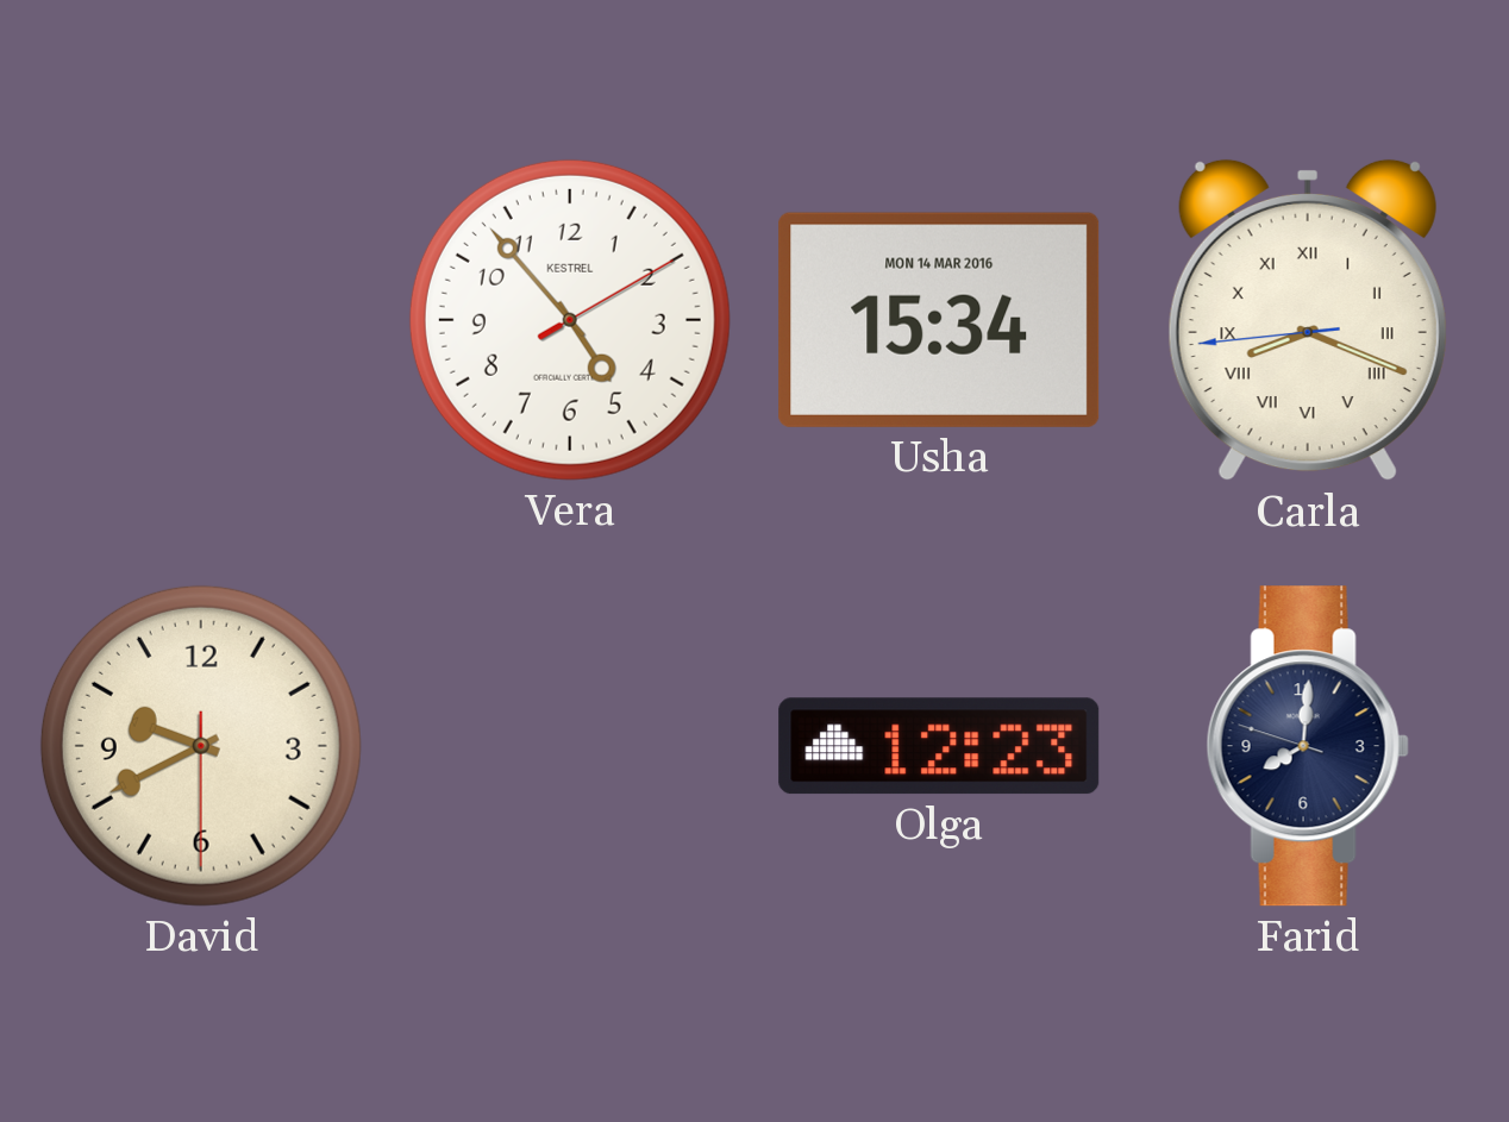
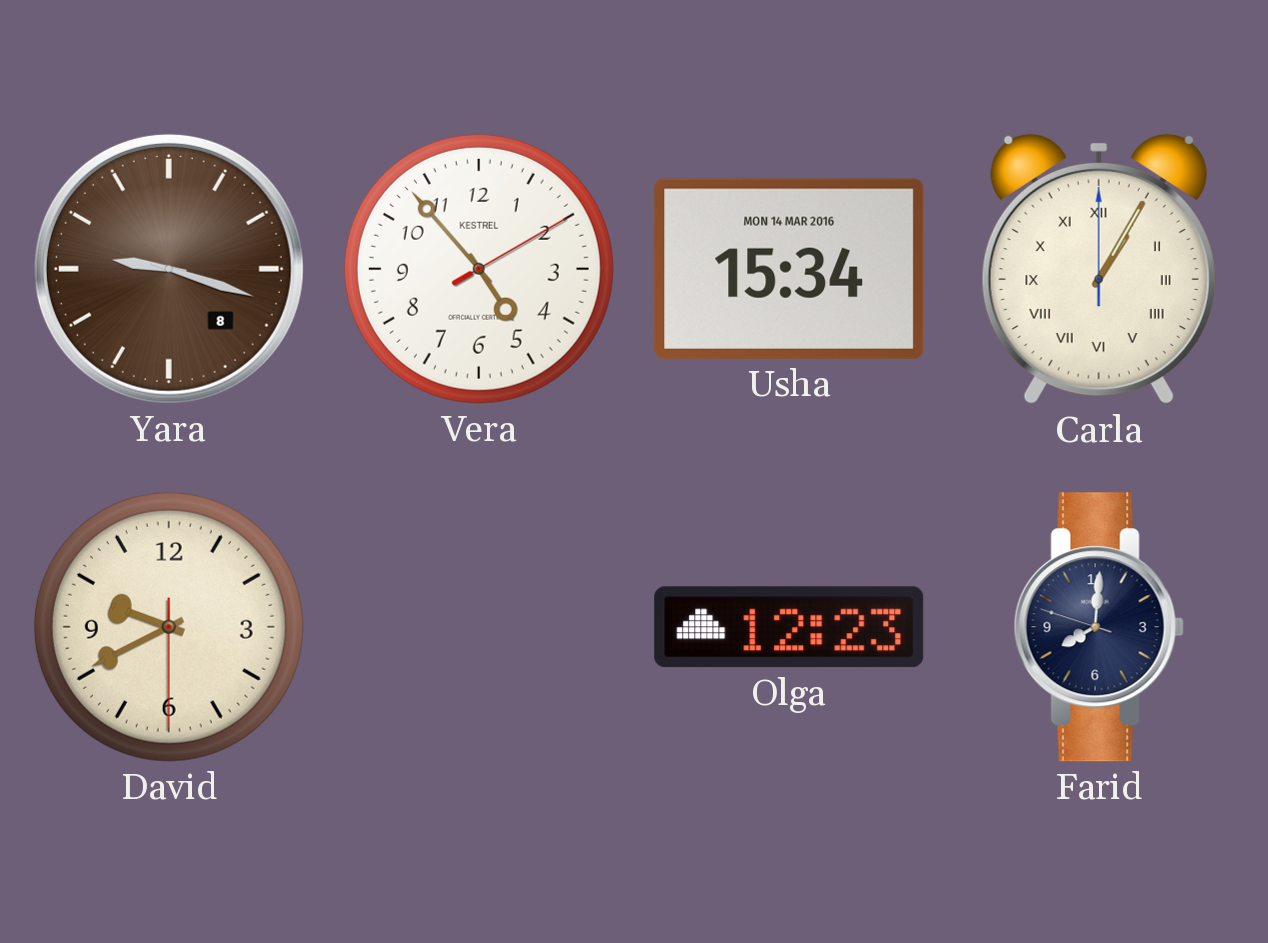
Yara: none -> 9:18
Carla: 8:18 -> 1:05
